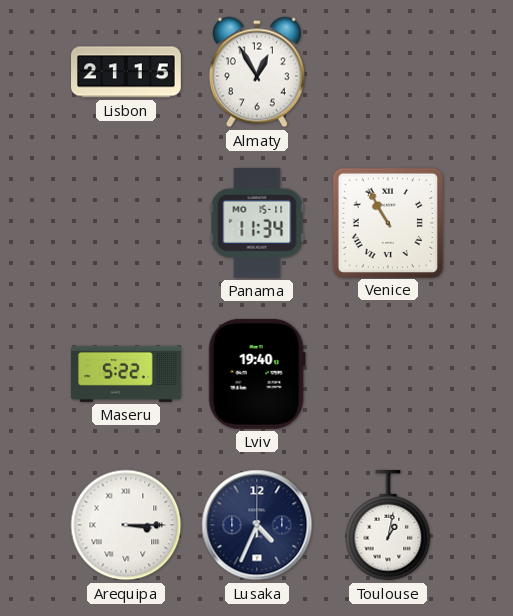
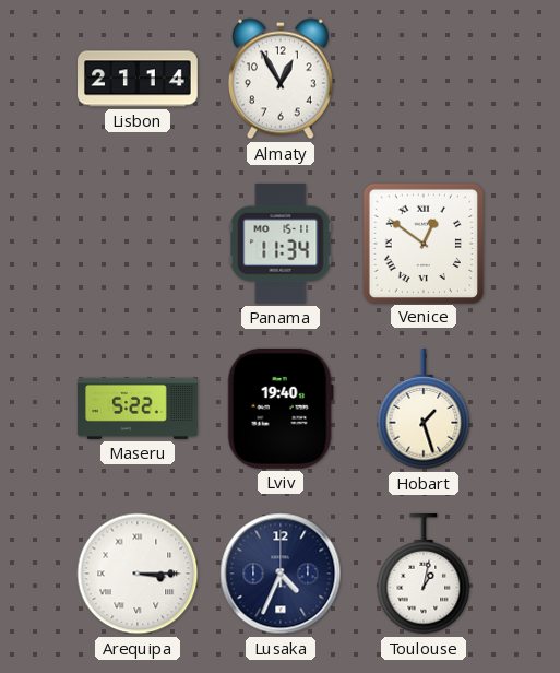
Lisbon: 21:15 -> 21:14
Venice: 10:55 -> 12:51
Hobart: none -> 1:27
